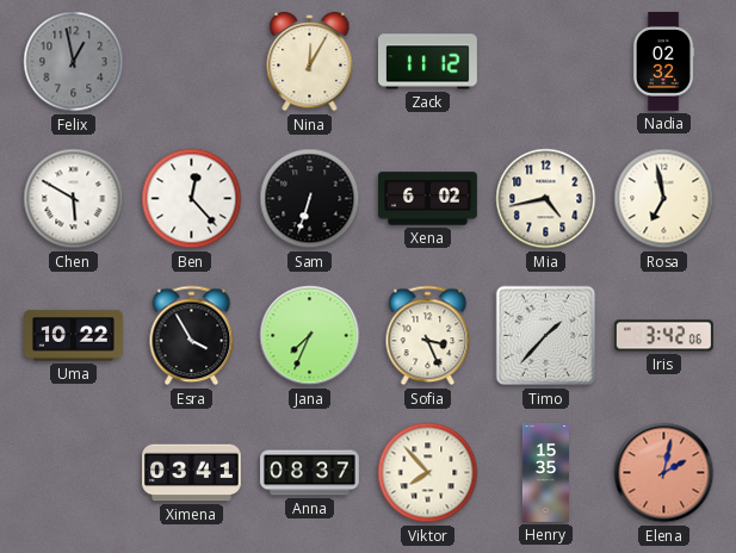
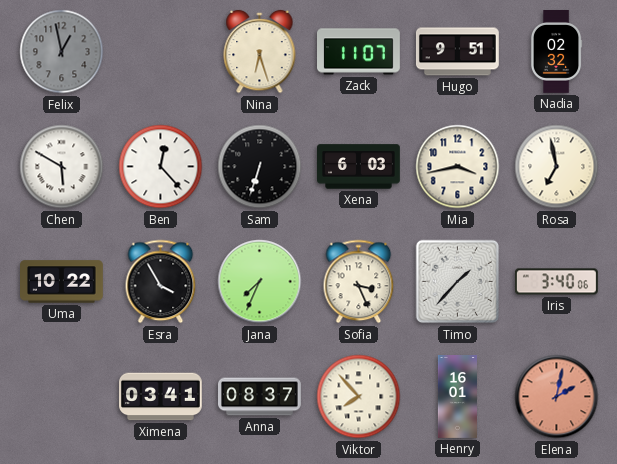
Nina: 12:05 -> 6:27
Zack: 11:12 -> 11:07
Hugo: none -> 9:51
Xena: 6:02 -> 6:03
Mia: 4:43 -> 3:43
Iris: 3:42 -> 3:40
Henry: 15:35 -> 16:01
